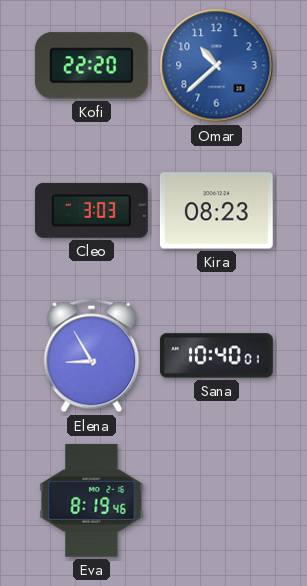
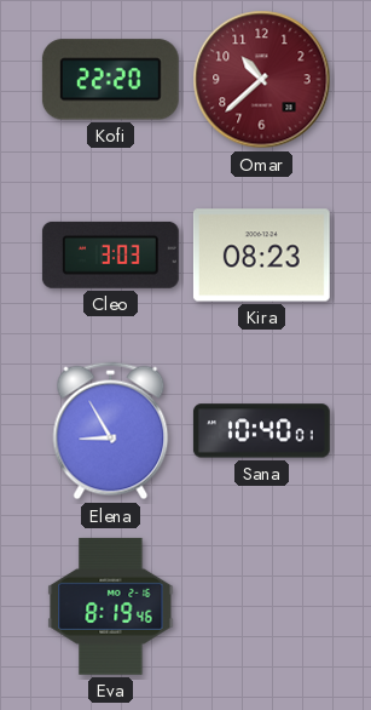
Omar dial: blue -> burgundy
